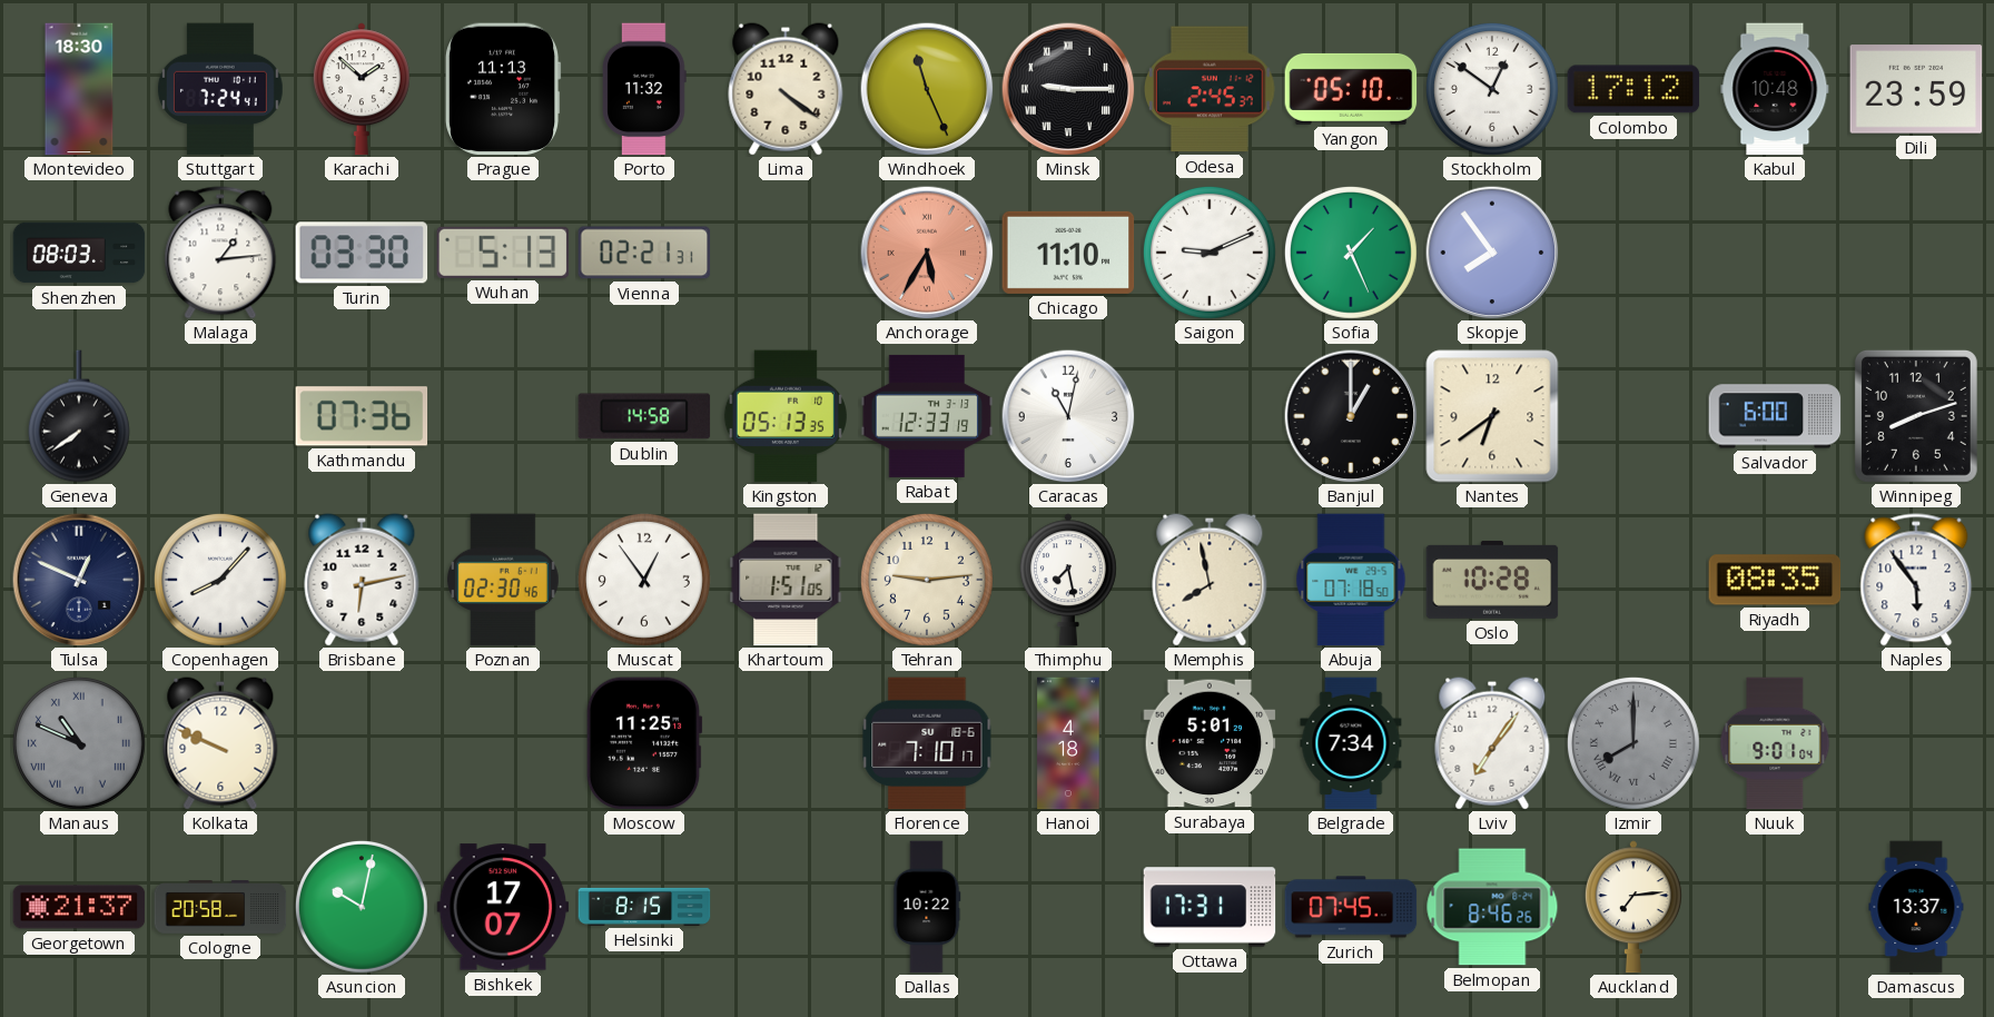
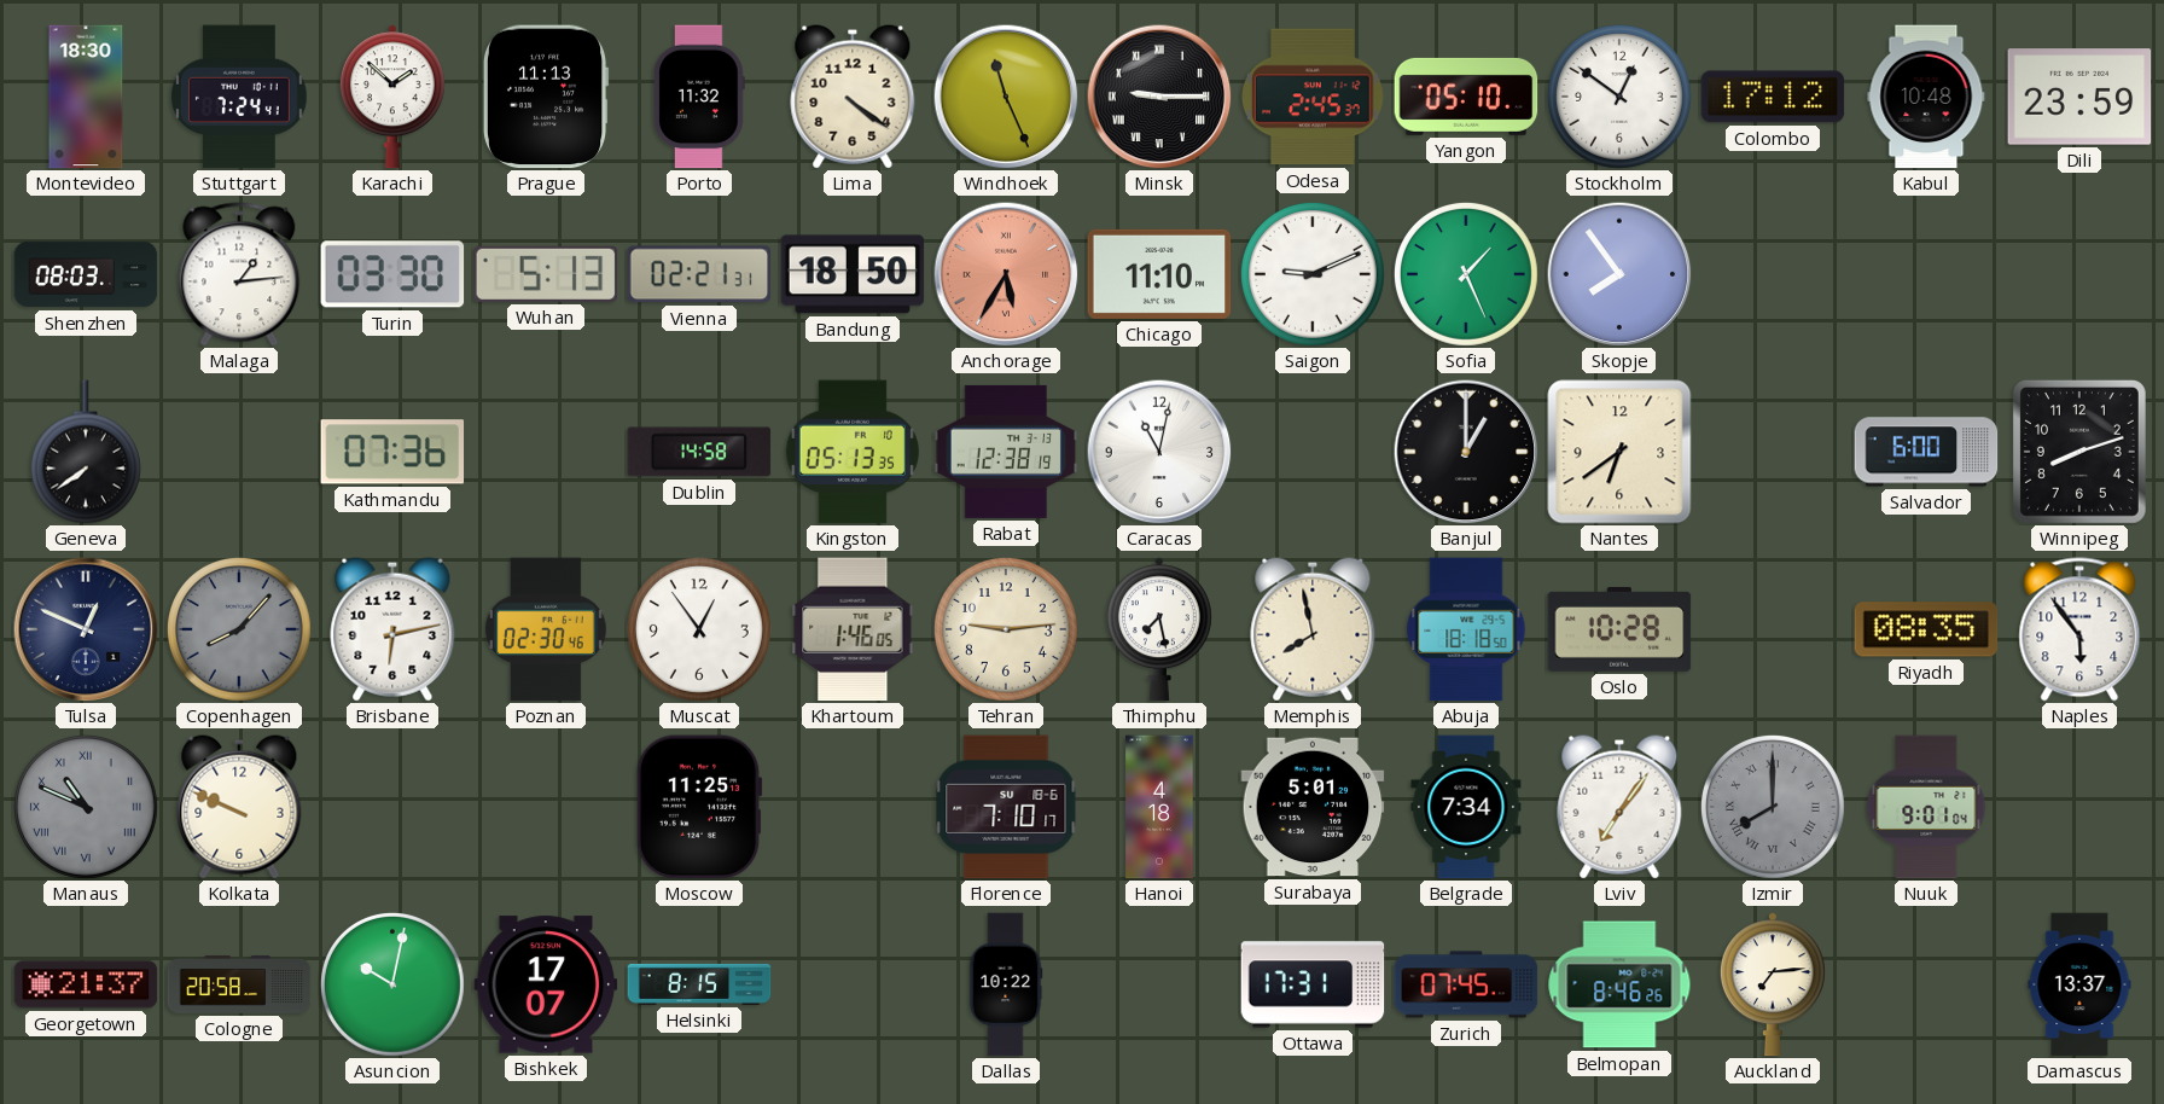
Bandung: none -> 18:50
Rabat: 12:33 -> 12:38
Copenhagen dial: white -> grey
Khartoum: 1:51 -> 1:46
Abuja: 07:18 -> 18:18
